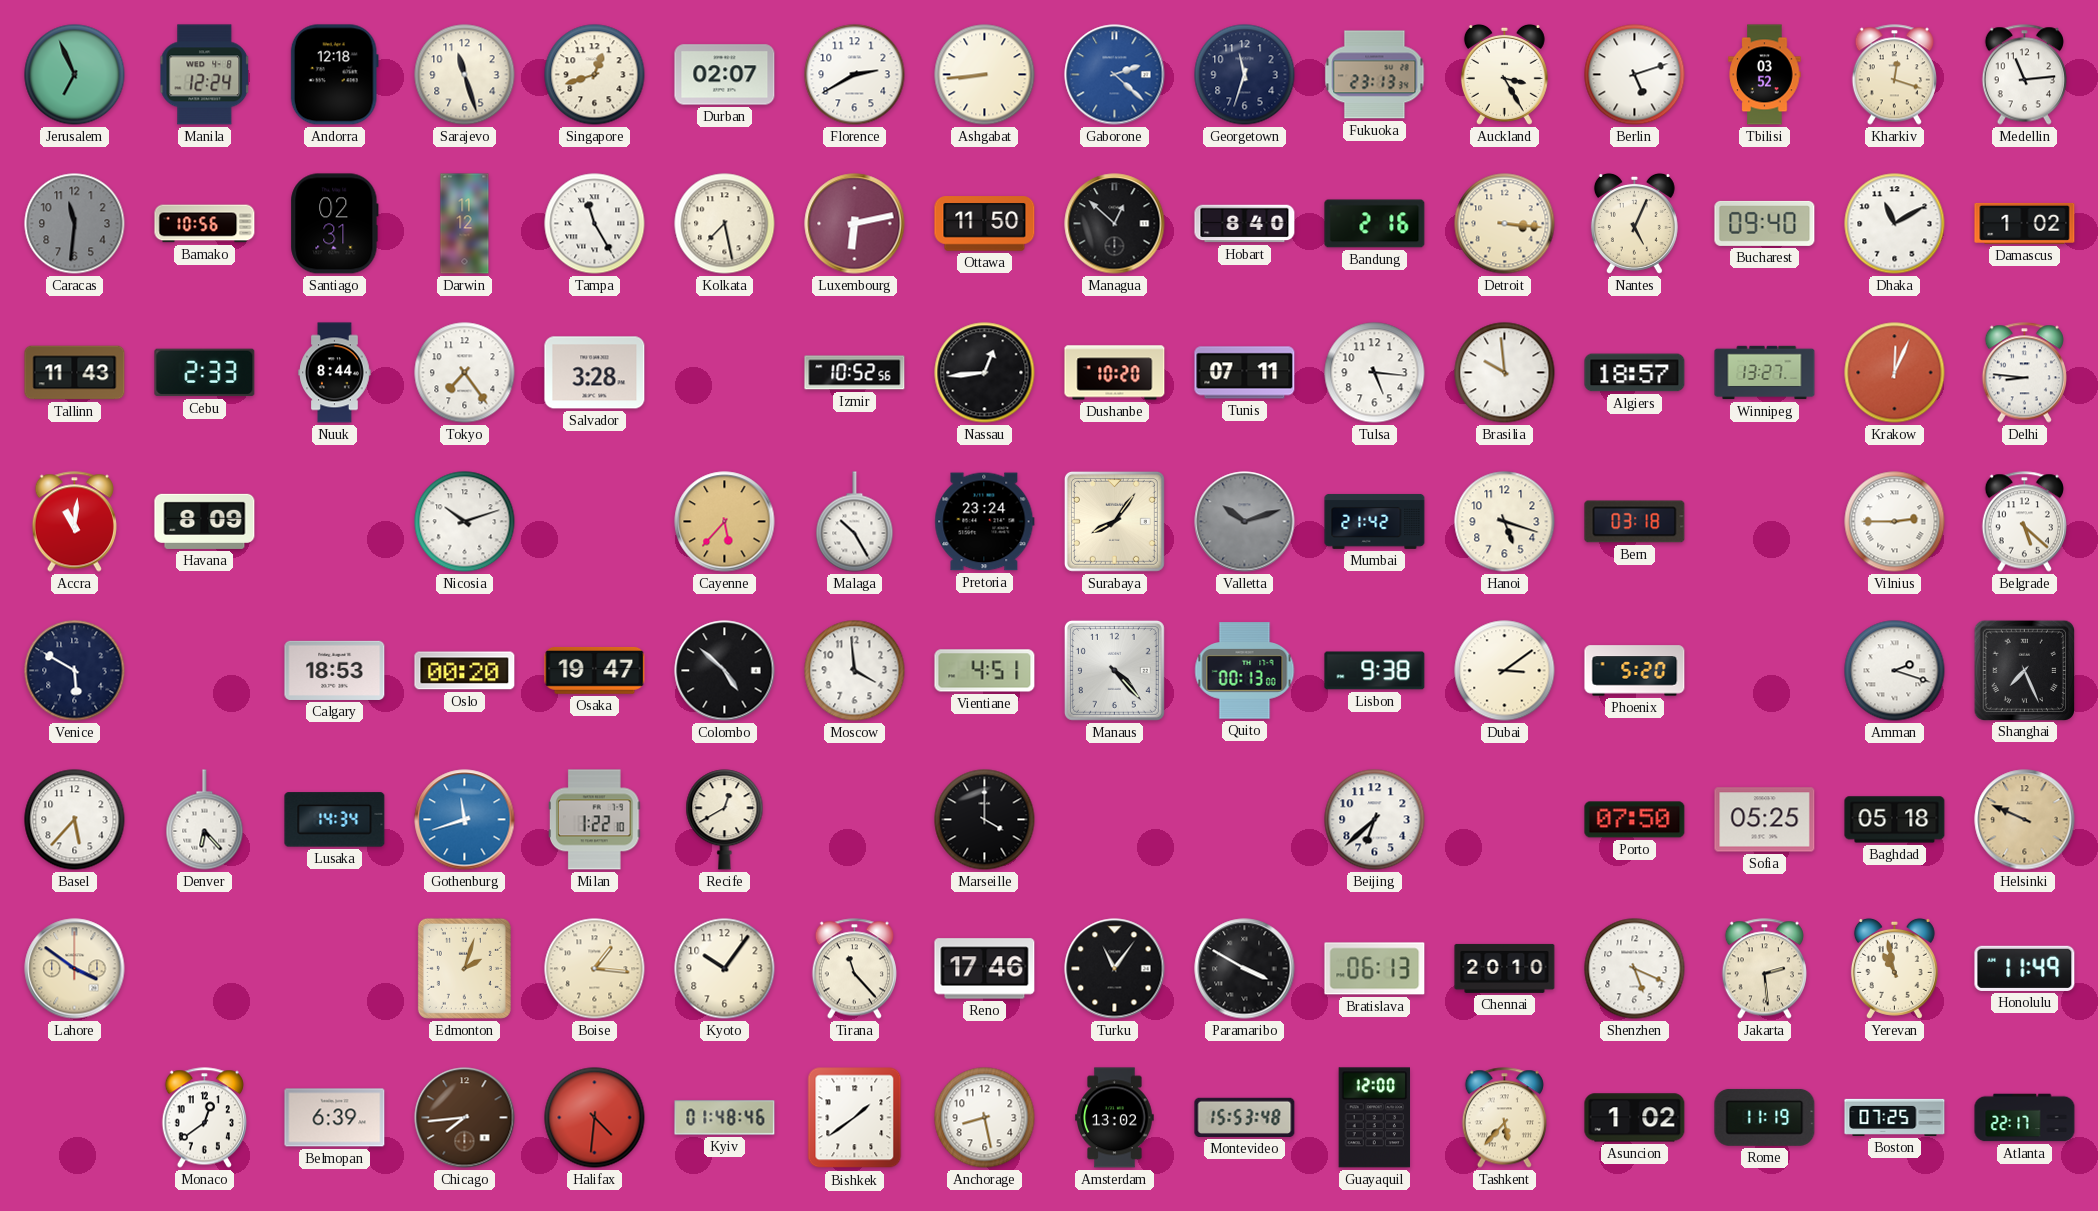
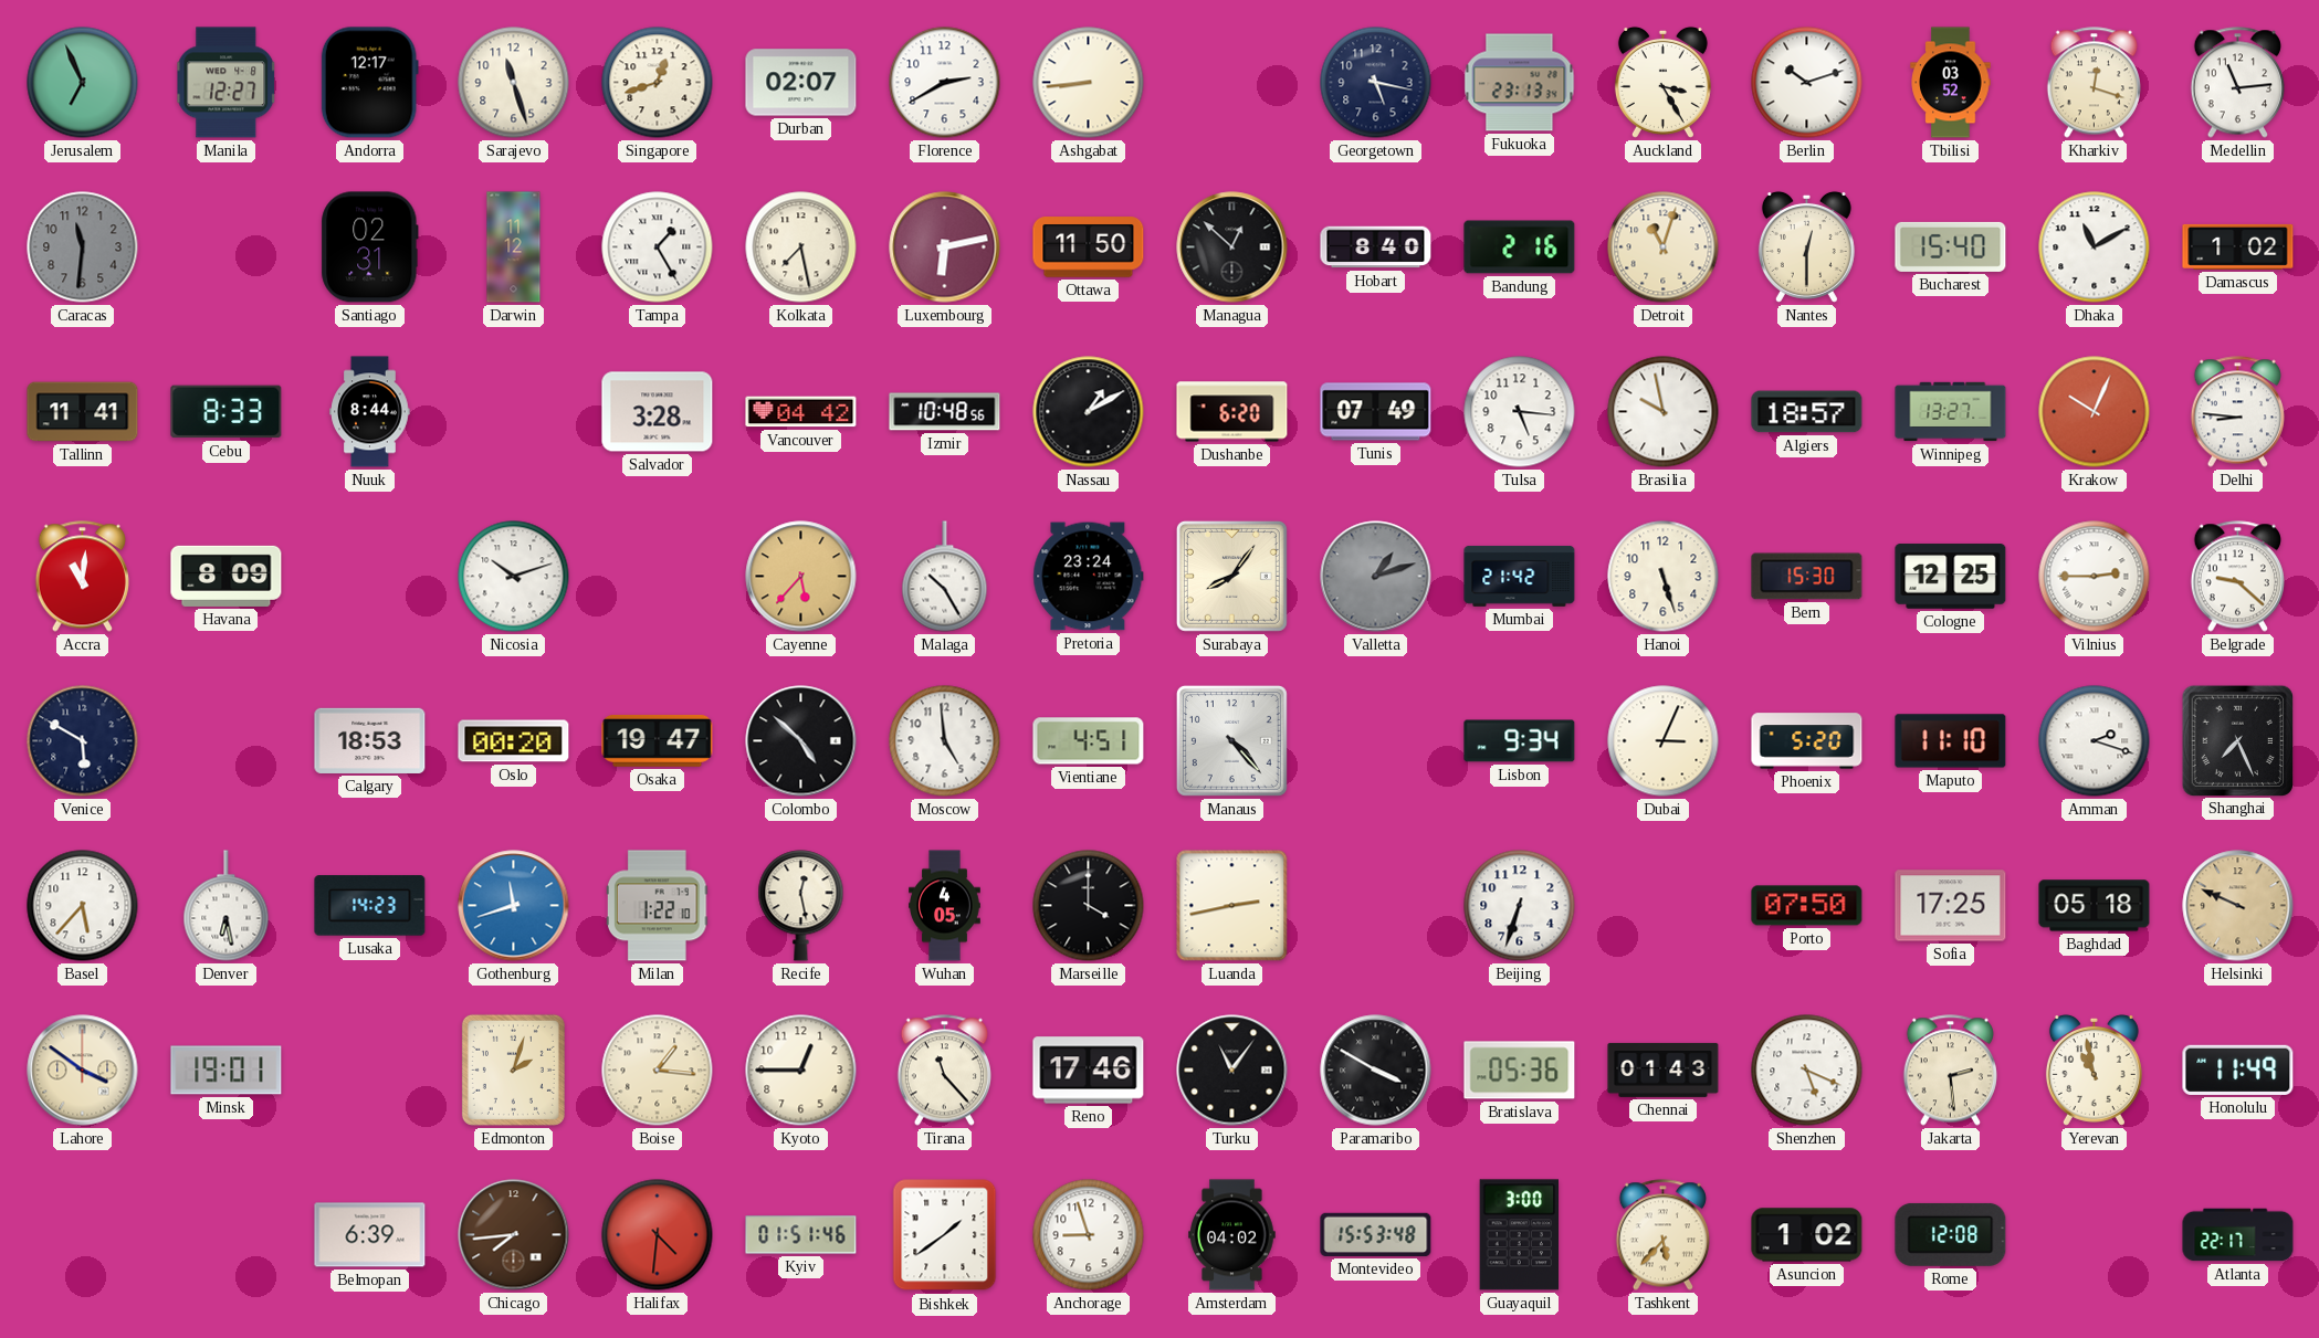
Manila: 12:24 -> 12:27
Andorra: 12:18 -> 12:17
Gaborone: 2:22 -> none
Georgetown: 11:33 -> 5:17
Berlin: 5:12 -> 10:12
Bamako: 10:56 -> none
Tampa: 11:25 -> 1:25
Detroit: 3:16 -> 11:03
Nantes: 5:04 -> 12:30
Bucharest: 09:40 -> 15:40
Tallinn: 11:43 -> 11:41
Cebu: 2:33 -> 8:33
Tokyo: 7:24 -> none
Vancouver: none -> 04:42
Izmir: 10:52 -> 10:48
Nassau: 12:44 -> 1:10
Dushanbe: 10:20 -> 6:20
Tunis: 07:11 -> 07:49
Brasilia: 9:59 -> 9:58
Krakow: 12:04 -> 10:04
Valletta: 10:12 -> 1:12
Hanoi: 5:18 -> 5:27
Bern: 03:18 -> 15:30
Cologne: none -> 12:25
Belgrade: 5:22 -> 9:22
Moscow: 3:59 -> 4:59
Quito: 00:13 -> none
Lisbon: 9:38 -> 9:34
Dubai: 3:09 -> 3:04
Maputo: none -> 11:10
Denver: 6:23 -> 6:28
Lusaka: 14:34 -> 14:23
Recife: 12:40 -> 12:28
Wuhan: none -> 4:05
Luanda: none -> 2:43
Beijing: 6:38 -> 6:33
Sofia: 05:25 -> 17:25
Minsk: none -> 19:01
Kyoto: 10:06 -> 12:45
Bratislava: 06:13 -> 05:36
Chennai: 20:10 -> 01:43
Monaco: 12:39 -> none
Kyiv: 01:48 -> 01:51
Anchorage: 8:28 -> 8:57
Amsterdam: 13:02 -> 04:02
Guayaquil: 12:00 -> 3:00
Rome: 11:19 -> 12:08
Boston: 07:25 -> none
